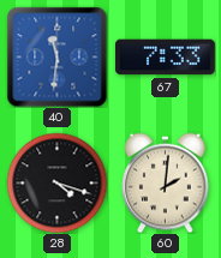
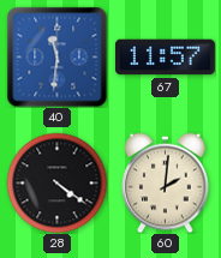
67: 7:33 -> 11:57
28: 4:18 -> 4:21
